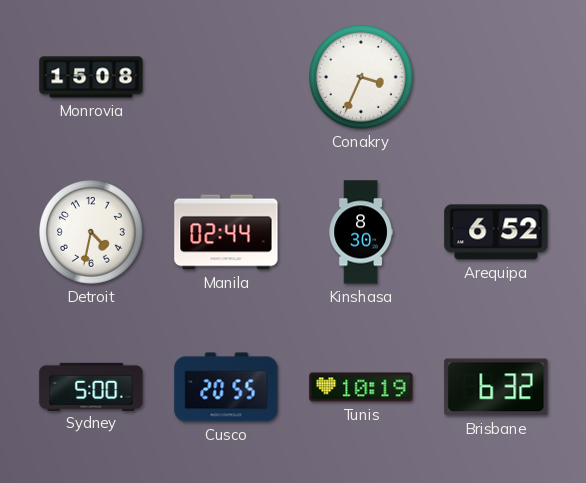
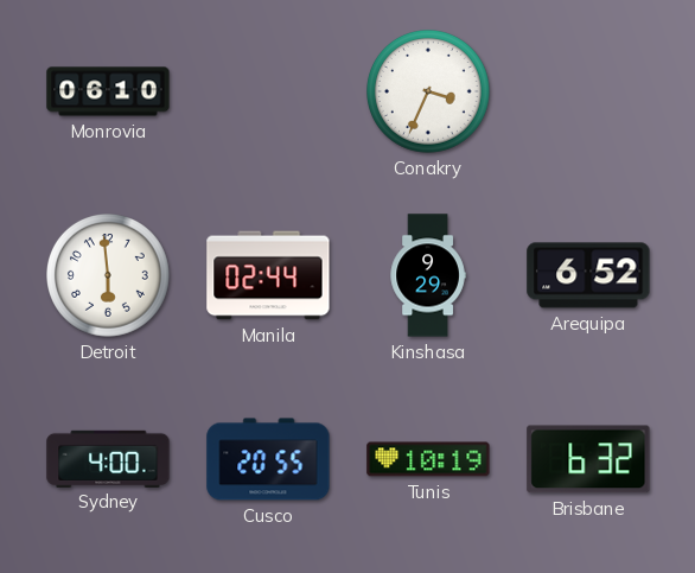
Monrovia: 15:08 -> 06:10
Detroit: 4:32 -> 5:59
Kinshasa: 8:30 -> 9:29
Sydney: 5:00 -> 4:00
